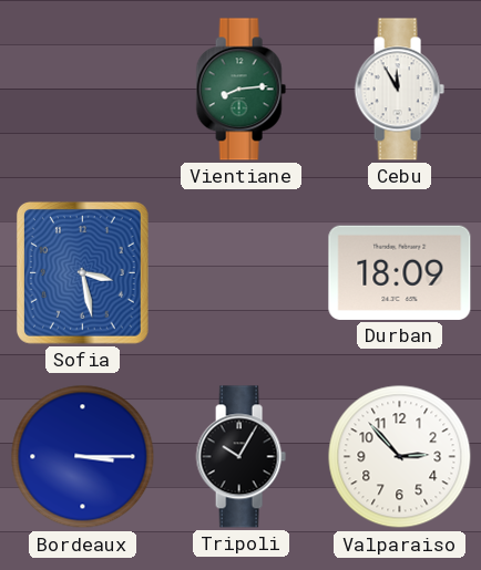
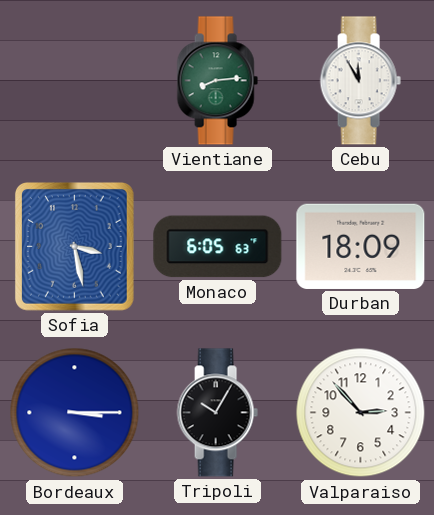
Monaco: none -> 6:05
